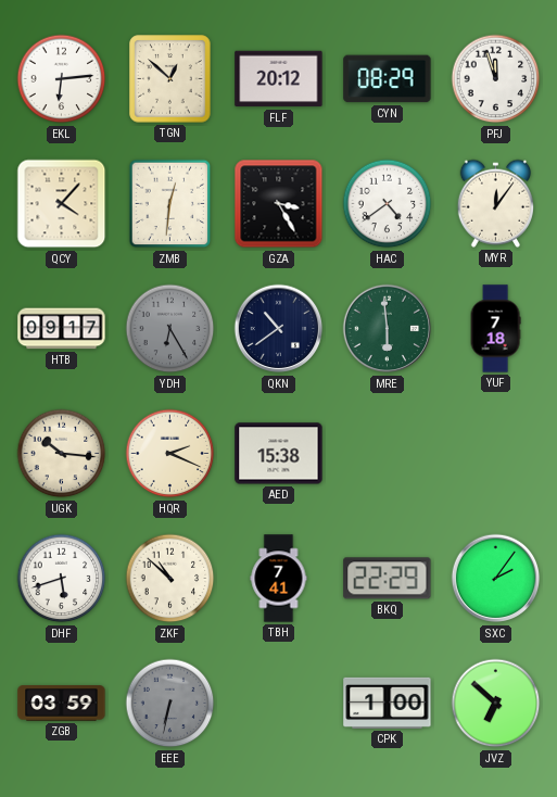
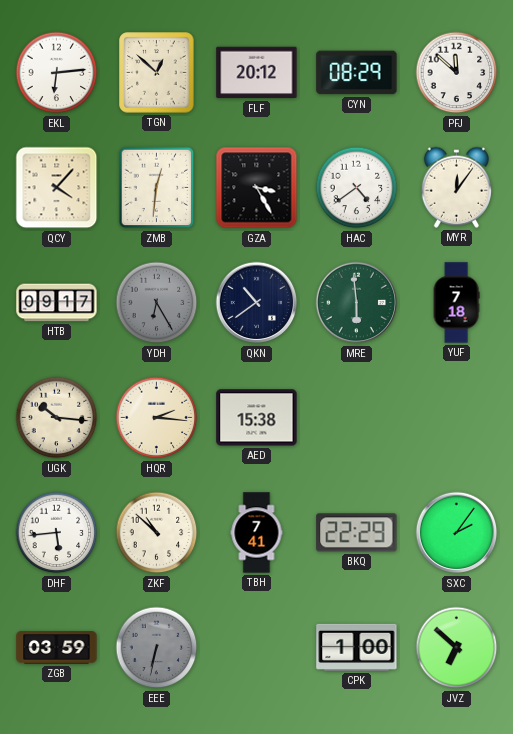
PFJ: 11:57 -> 11:52
HQR: 2:19 -> 2:16
DHF: 5:42 -> 5:44
